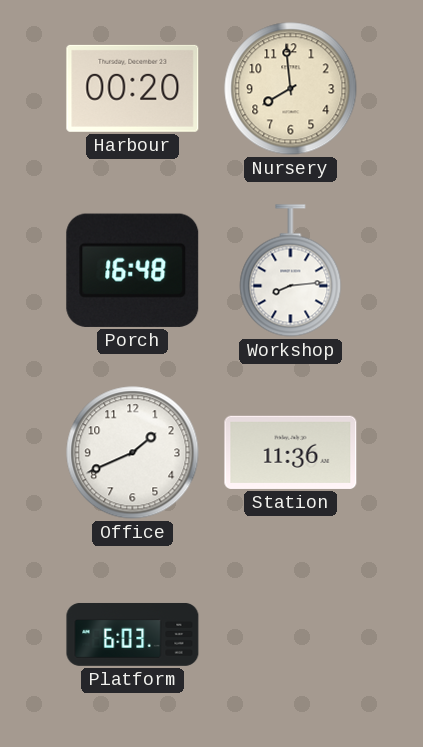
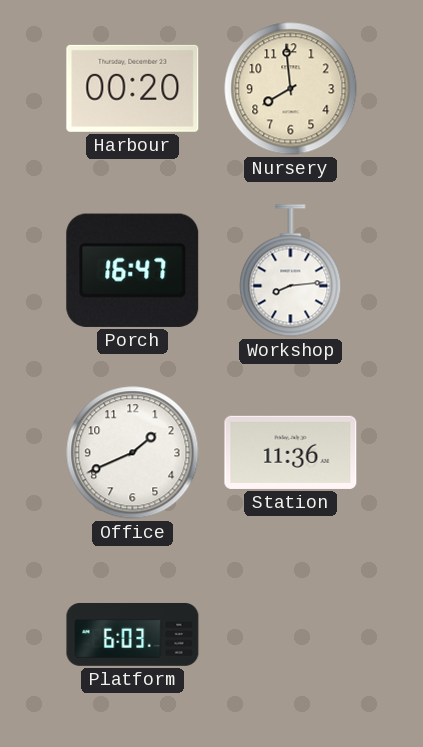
Porch: 16:48 -> 16:47
